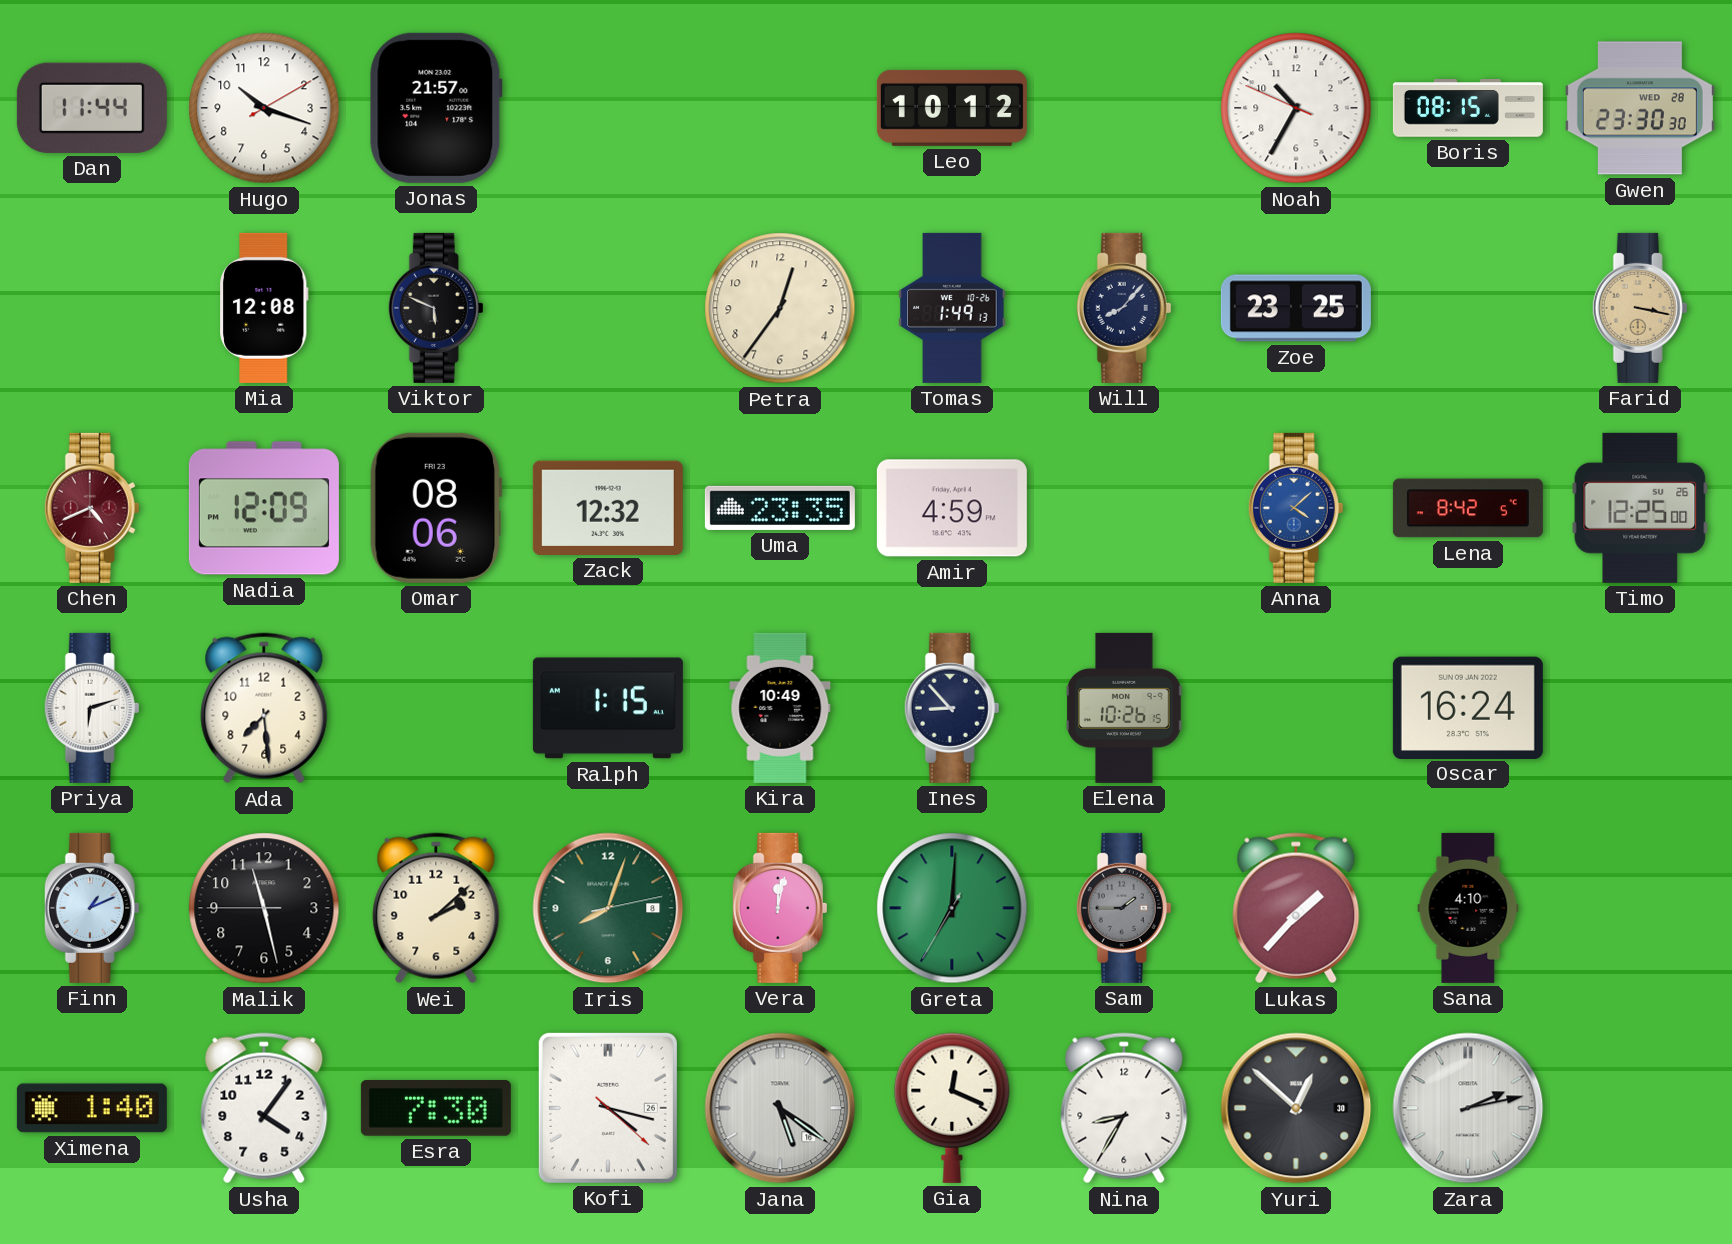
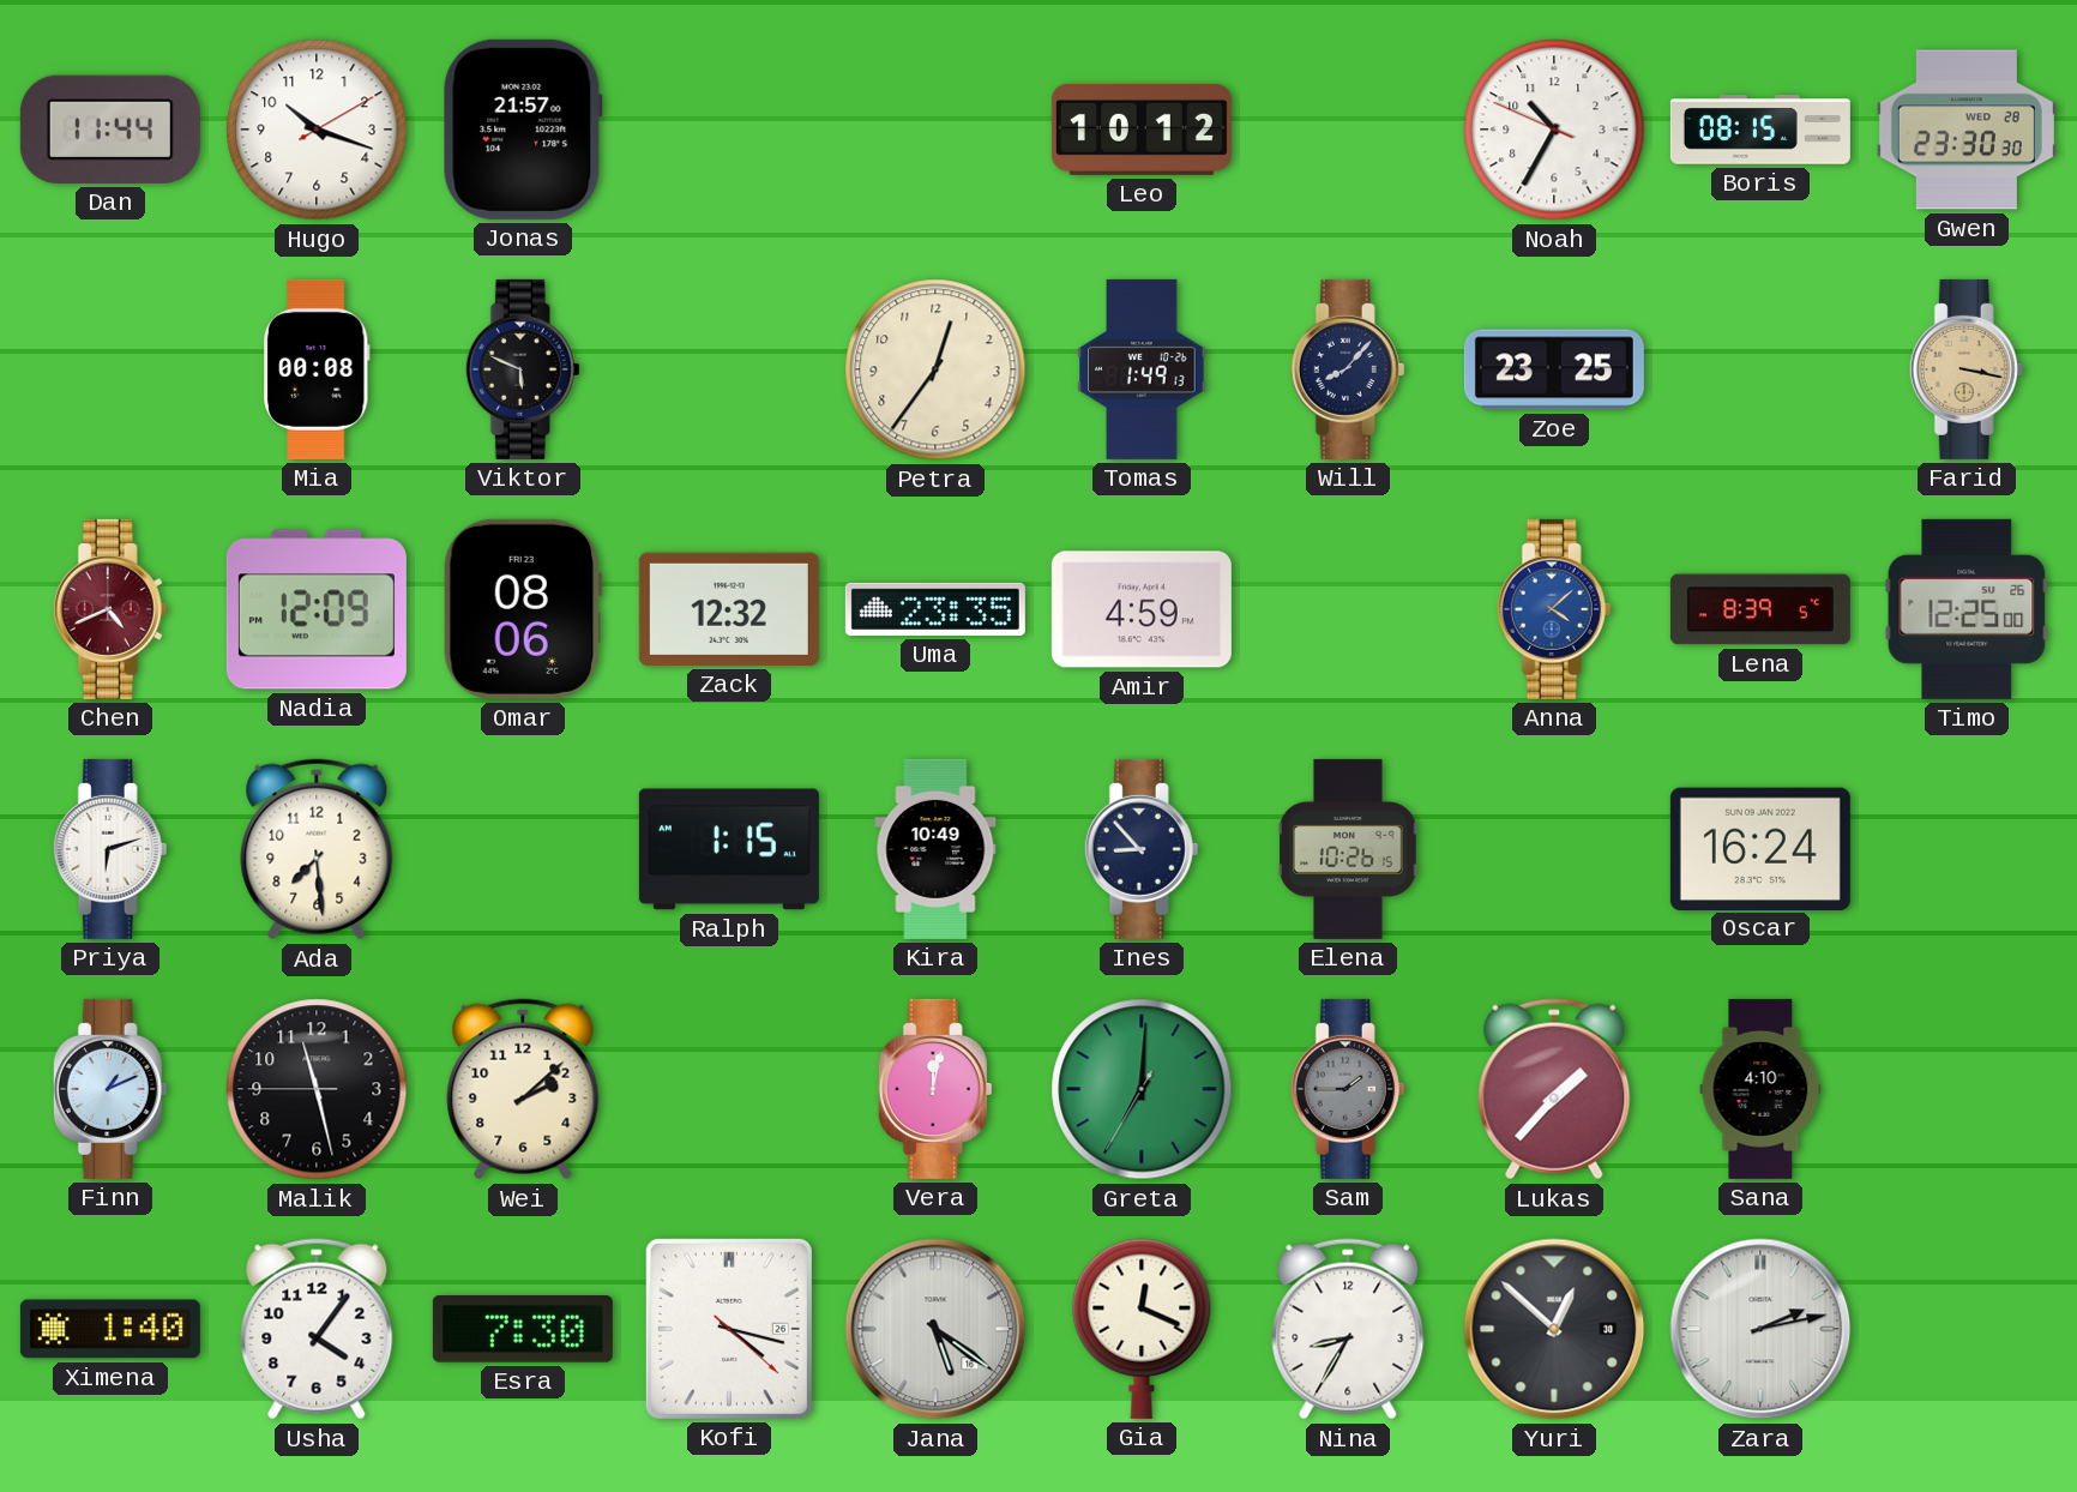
Mia: 12:08 -> 00:08
Lena: 8:42 -> 8:39
Iris: 8:03 -> none
